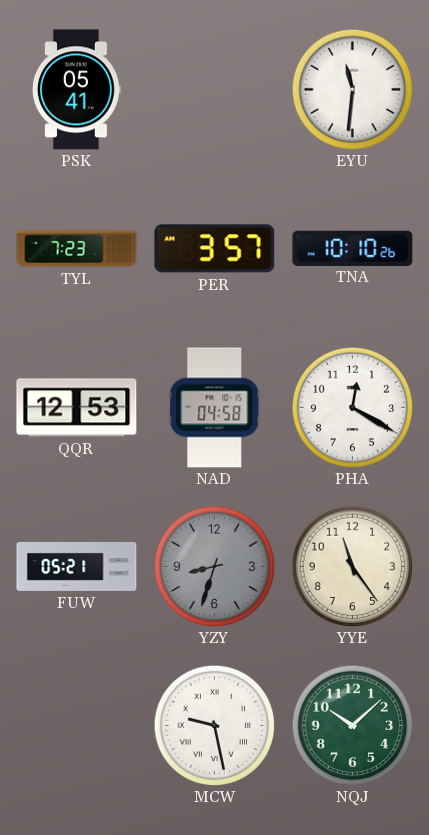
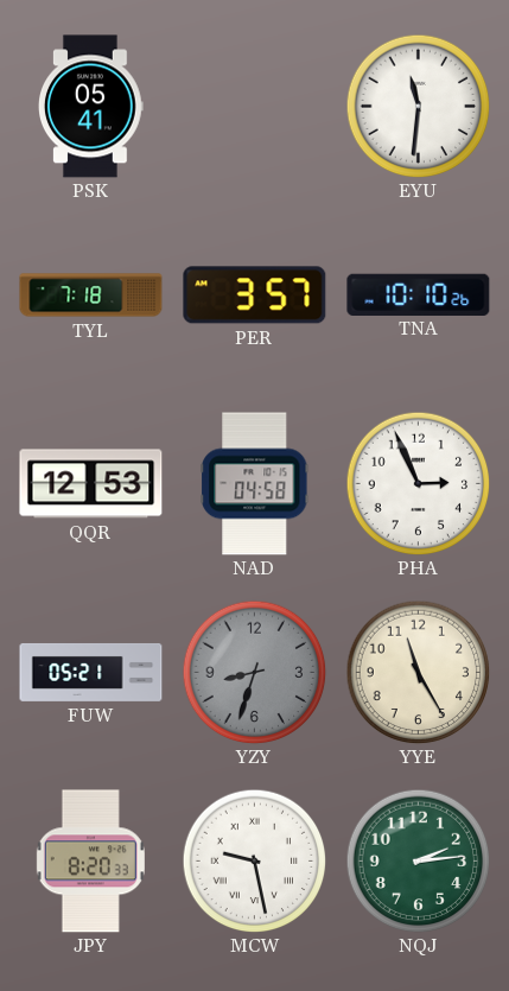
TYL: 7:23 -> 7:18
PHA: 12:20 -> 2:56
YYE: 11:24 -> 11:25
JPY: none -> 8:20
NQJ: 10:08 -> 2:14
